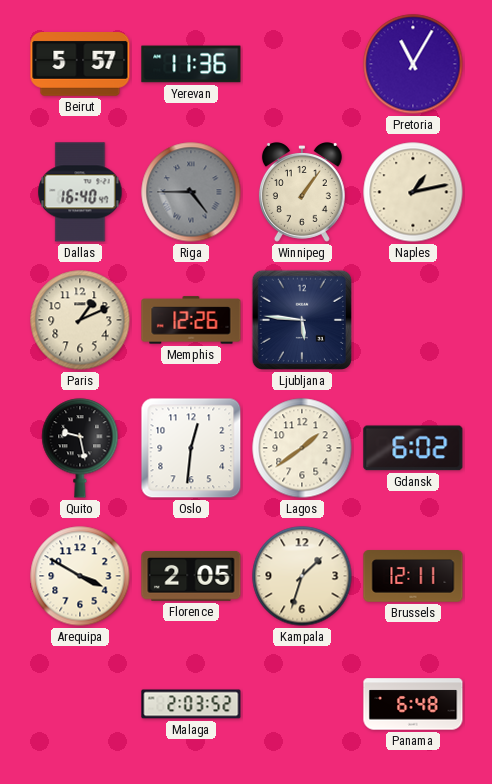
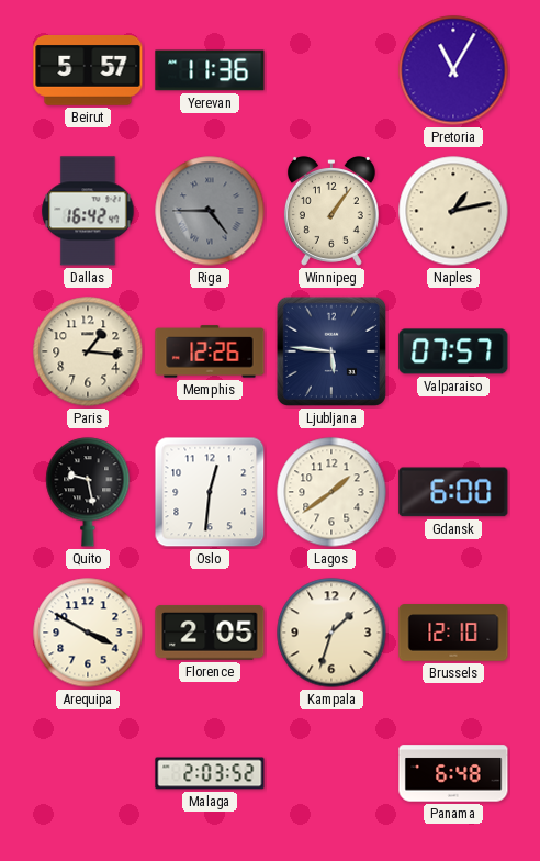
Dallas: 16:40 -> 16:42
Paris: 1:11 -> 1:16
Valparaiso: none -> 07:57
Gdansk: 6:02 -> 6:00
Brussels: 12:11 -> 12:10
